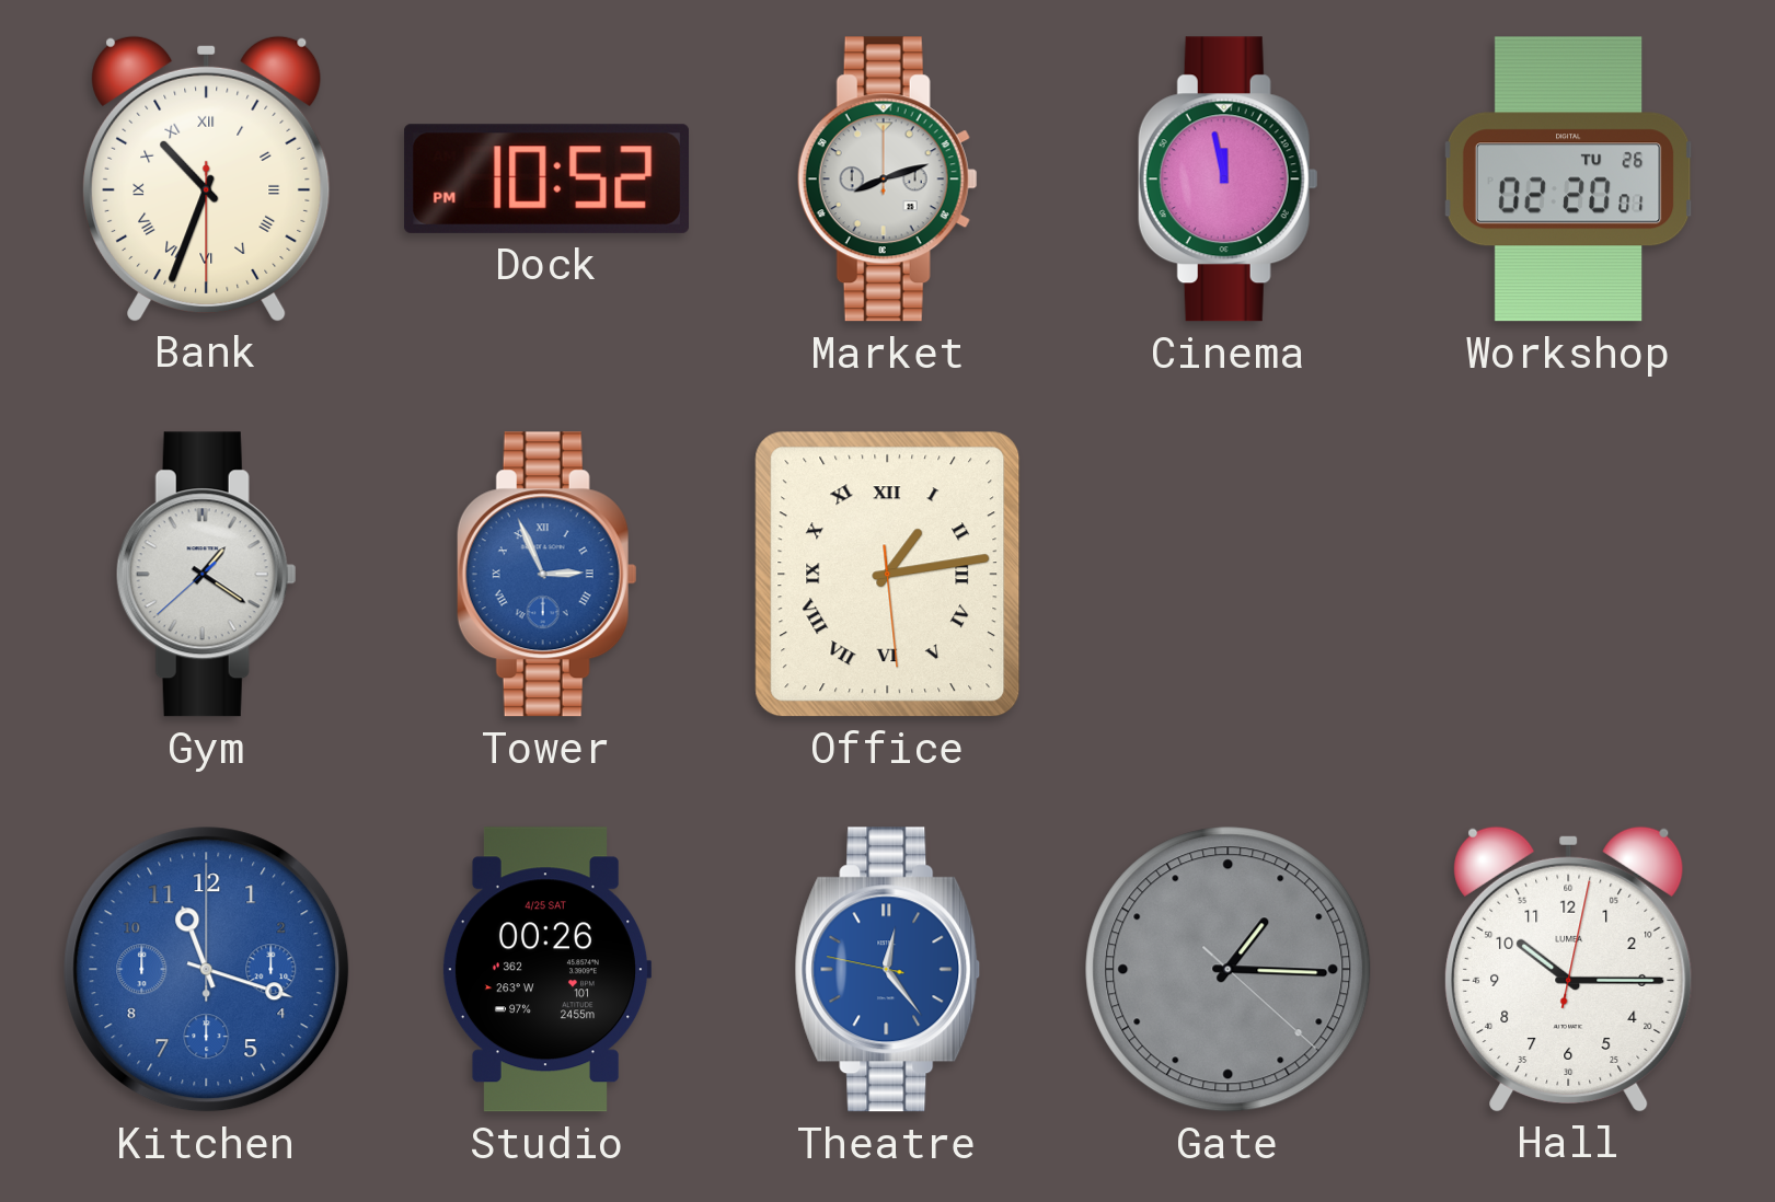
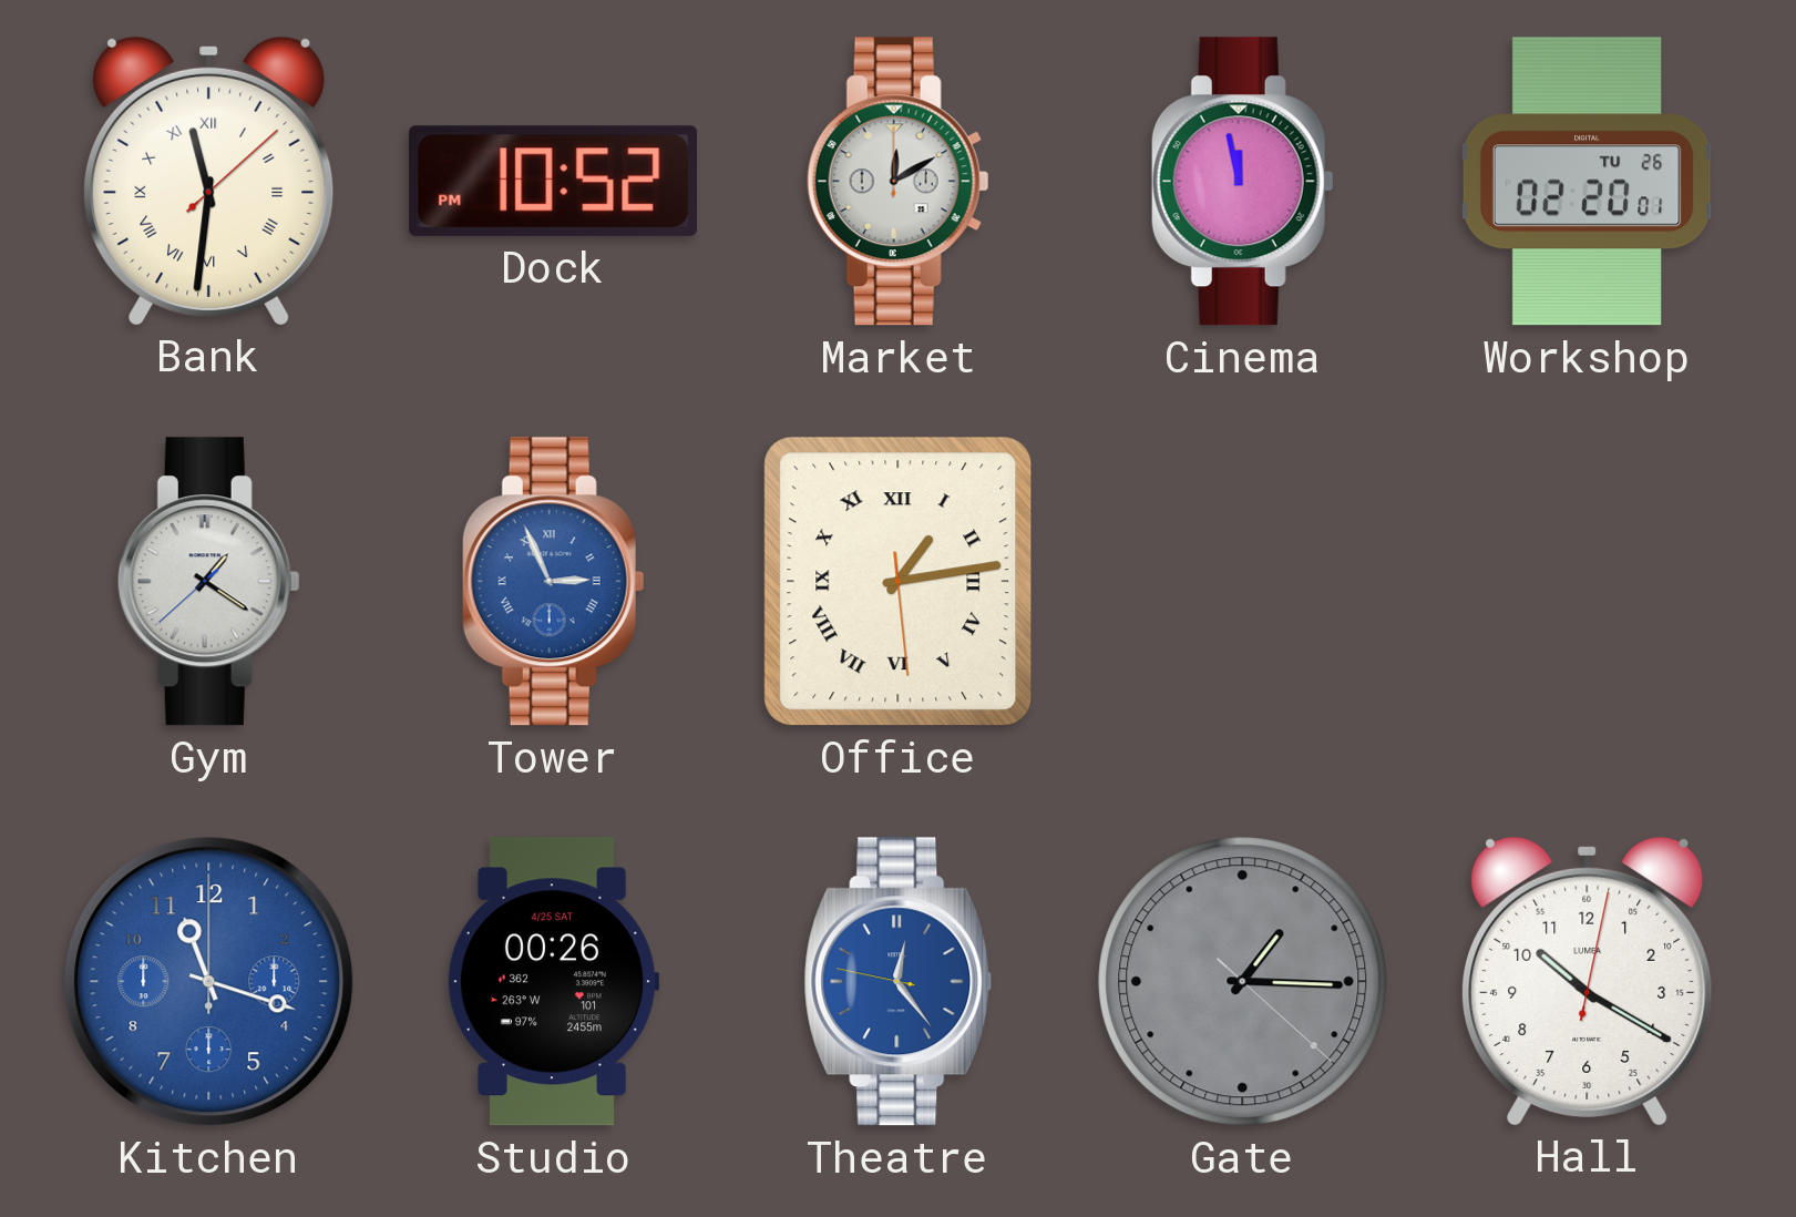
Bank: 10:33 -> 11:31
Market: 8:12 -> 12:10
Hall: 10:15 -> 10:20
